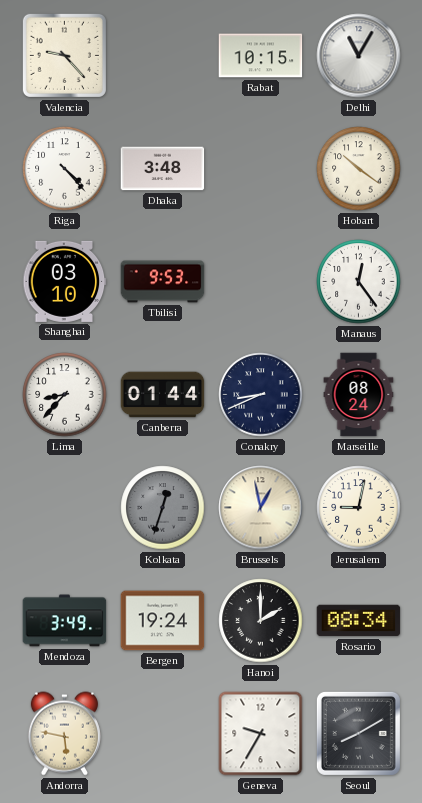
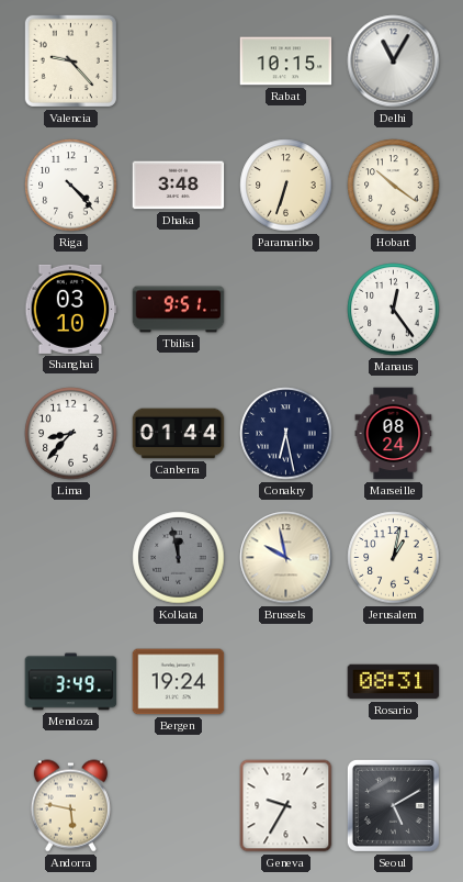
Paramaribo: none -> 6:33
Tbilisi: 9:53 -> 9:51
Conakry: 8:41 -> 6:28
Kolkata: 12:33 -> 11:58
Brussels: 12:58 -> 9:58
Jerusalem: 9:02 -> 1:02
Hanoi: 2:00 -> none
Rosario: 08:34 -> 08:31
Seoul: 8:10 -> 5:10
